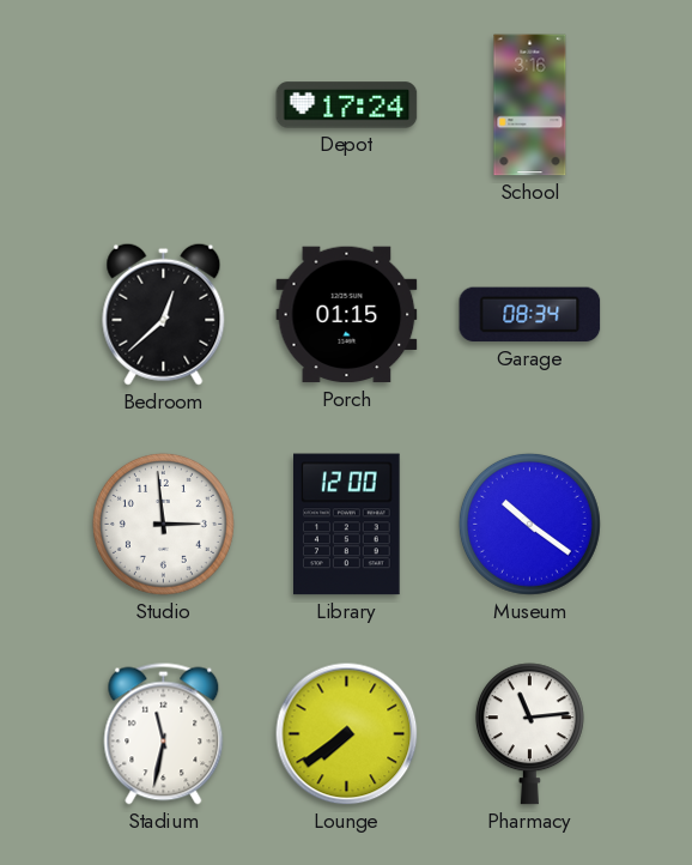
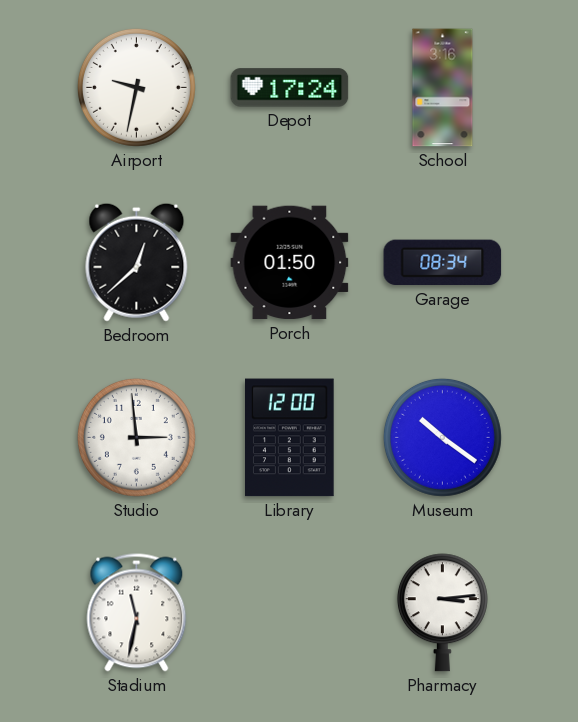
Airport: none -> 9:32
Porch: 01:15 -> 01:50
Lounge: 7:39 -> none
Pharmacy: 11:14 -> 3:14
